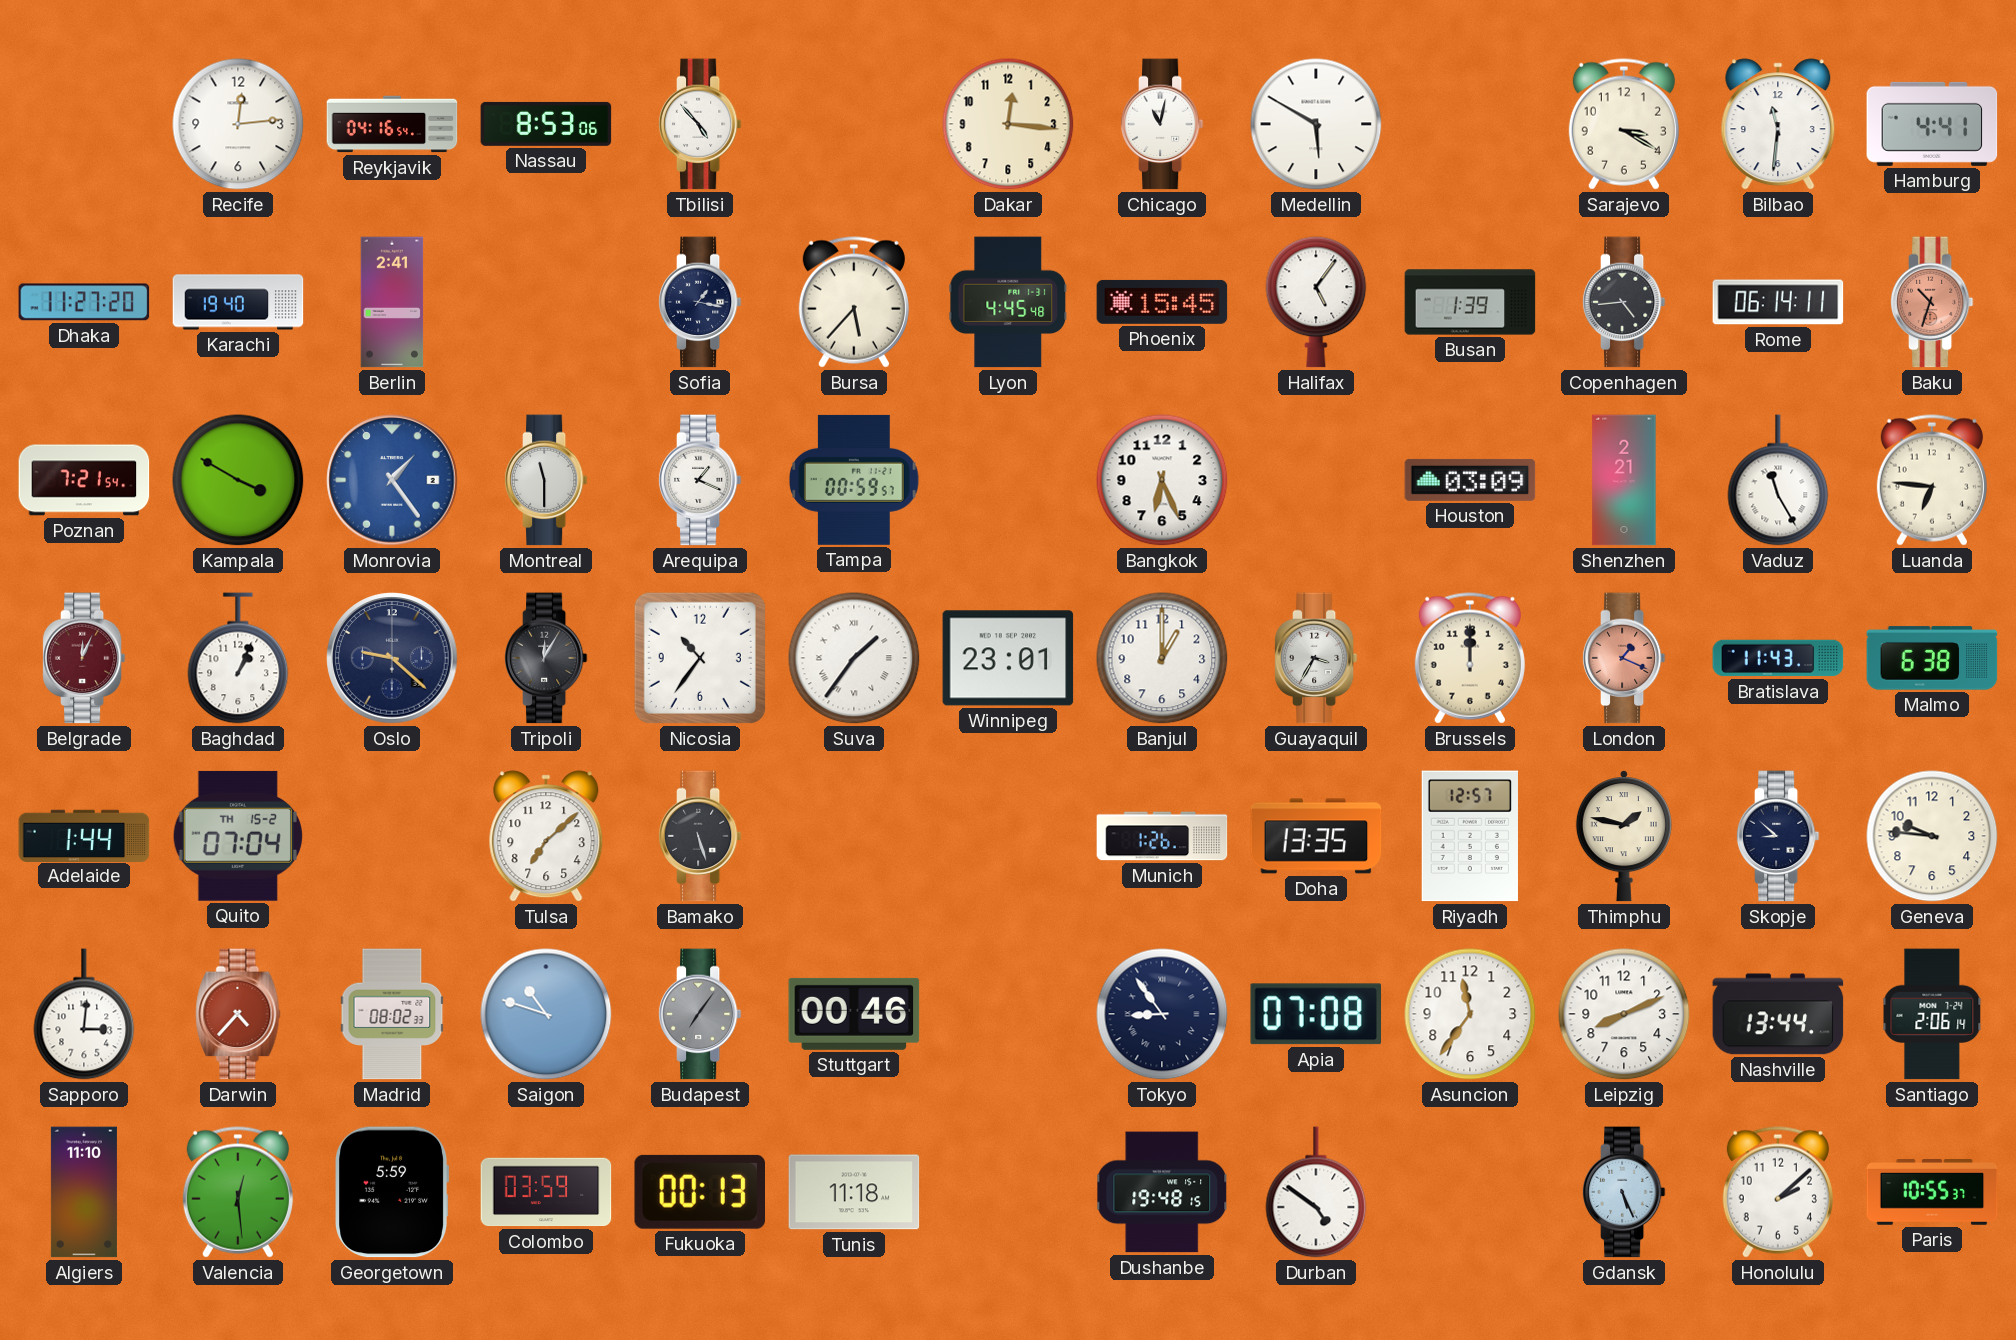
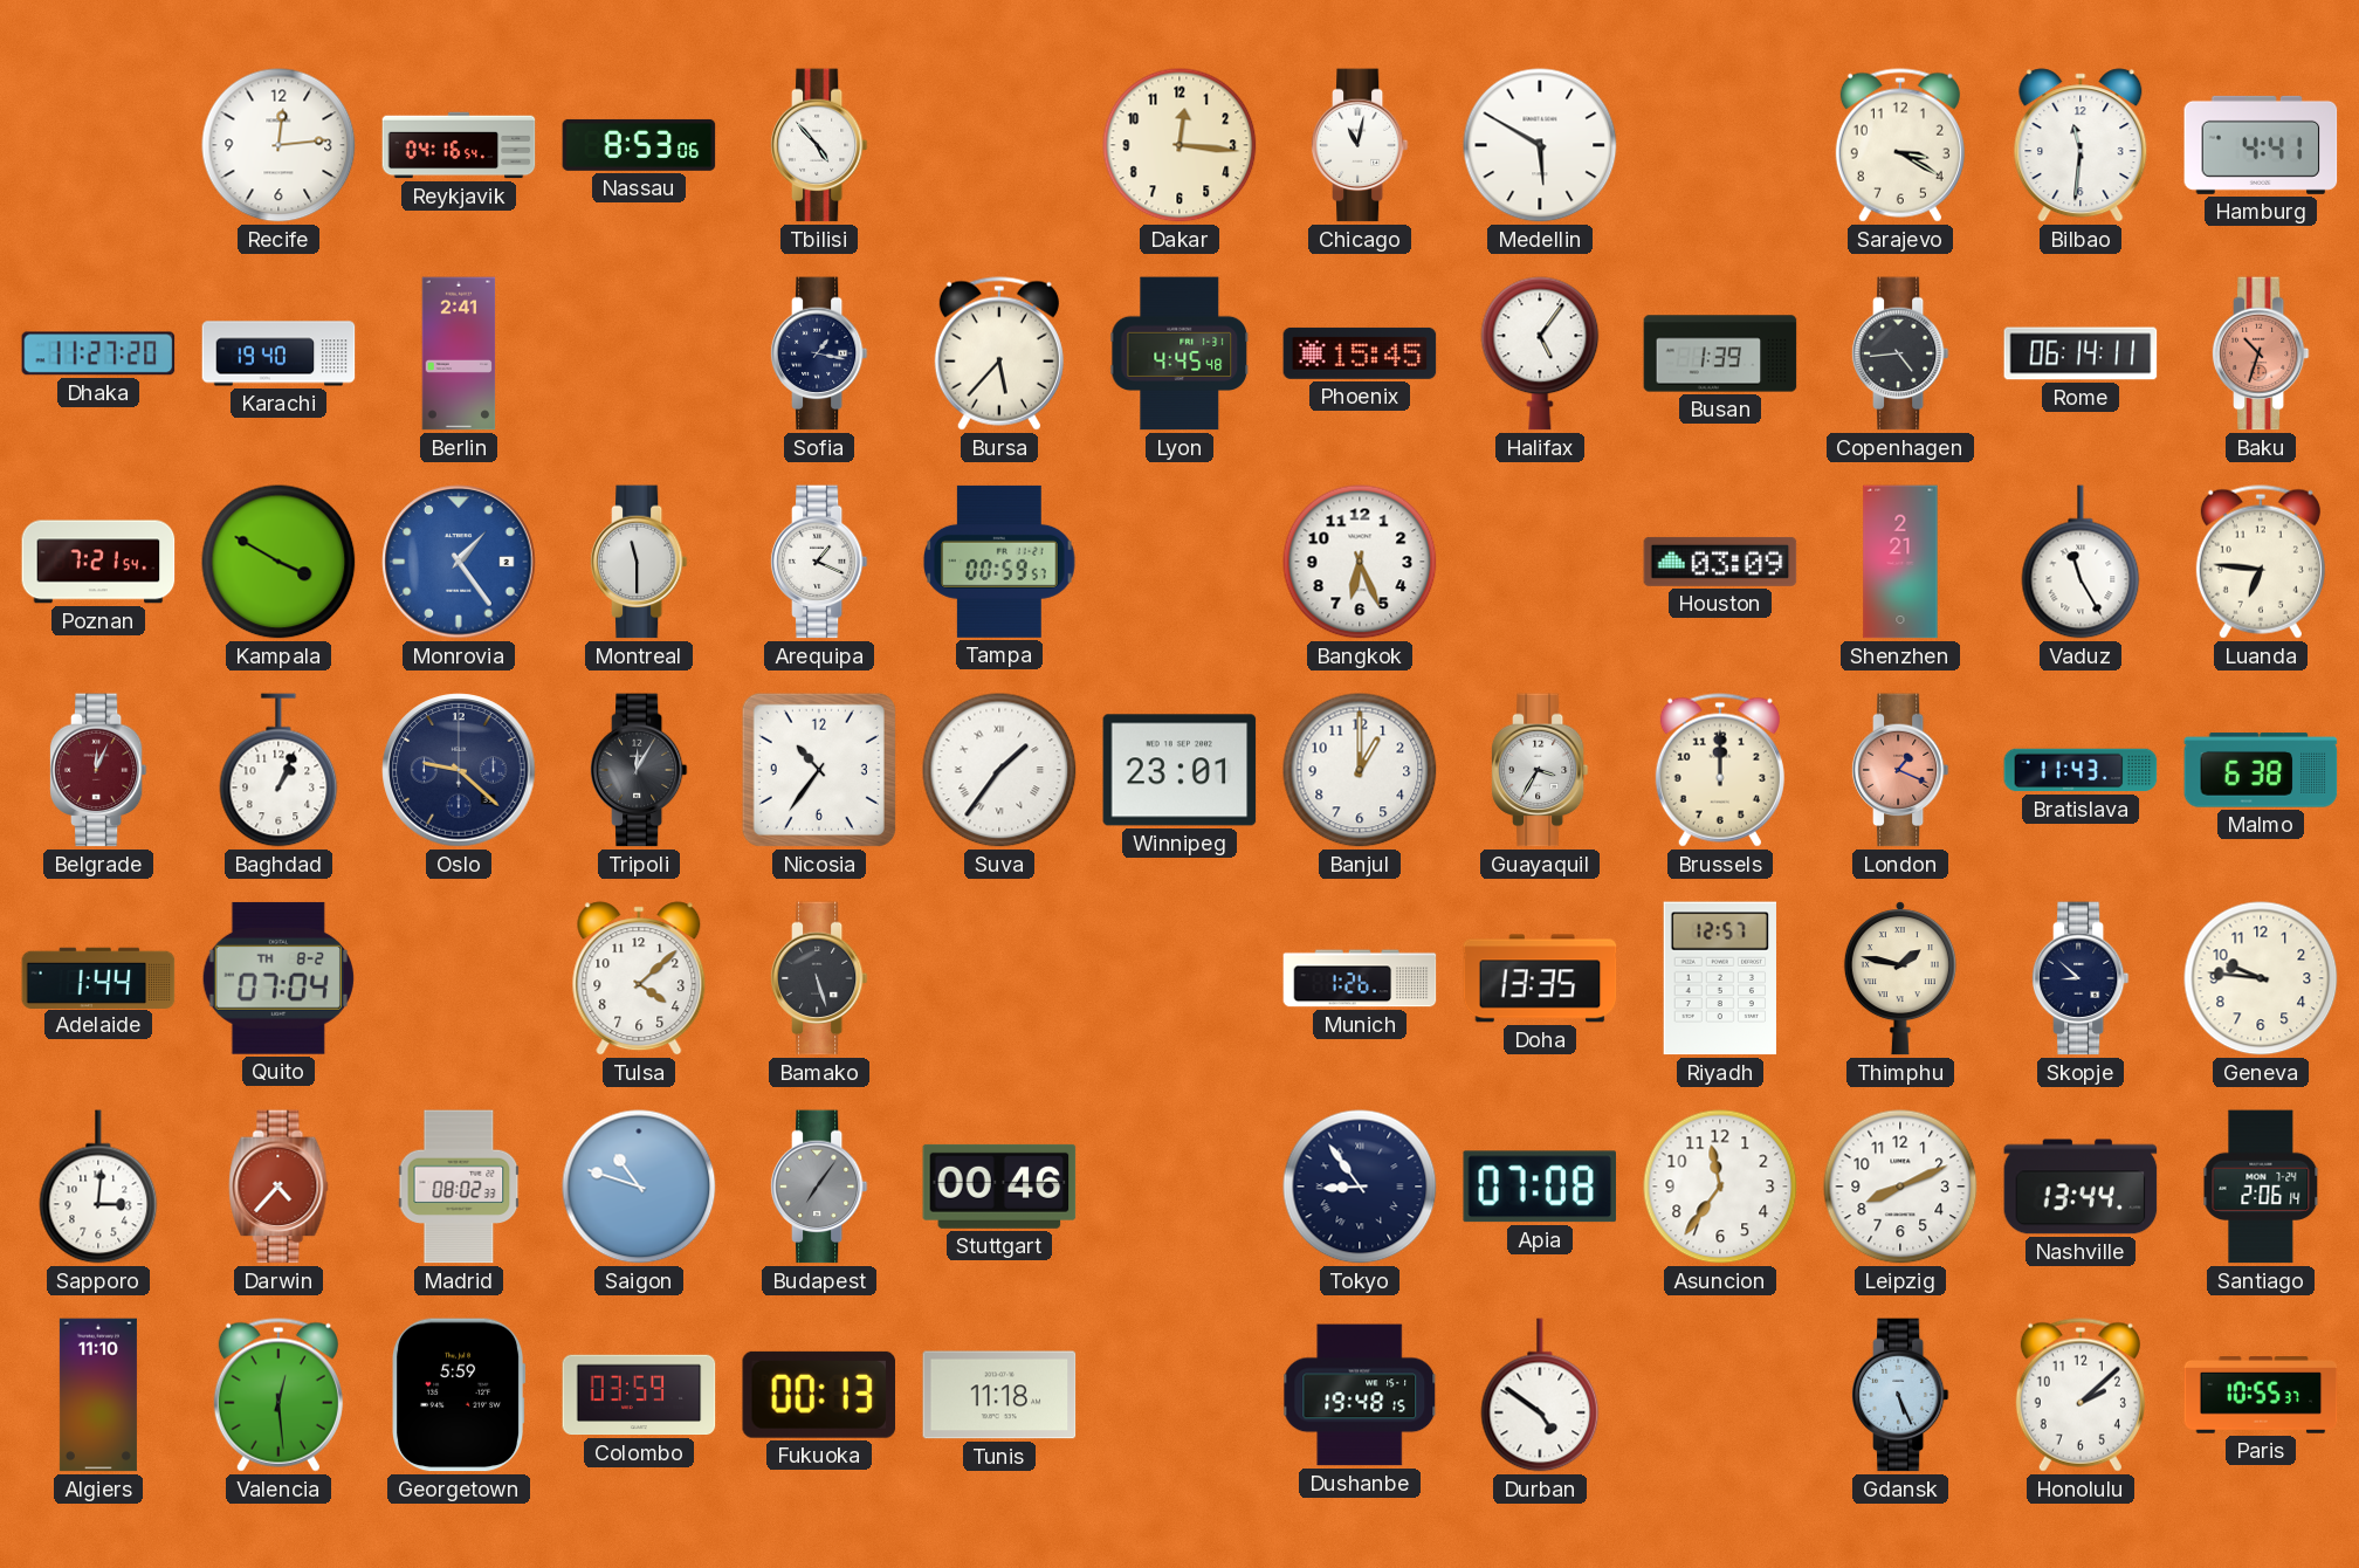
Quito date: TH 15-2 -> TH 8-2
Tulsa: 7:08 -> 4:08
